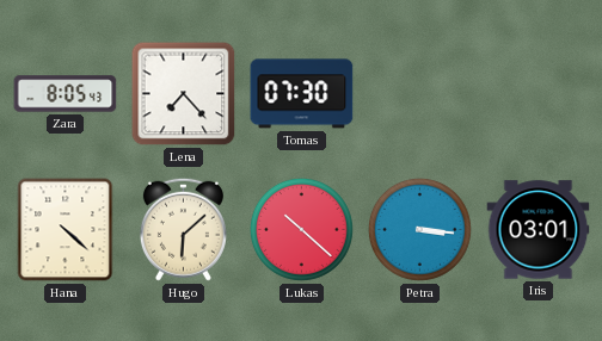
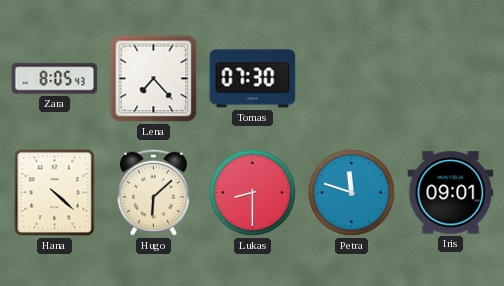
Lukas: 10:22 -> 8:30
Petra: 3:16 -> 11:48
Iris: 03:01 -> 09:01
